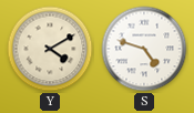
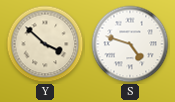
Y: 4:10 -> 3:52
